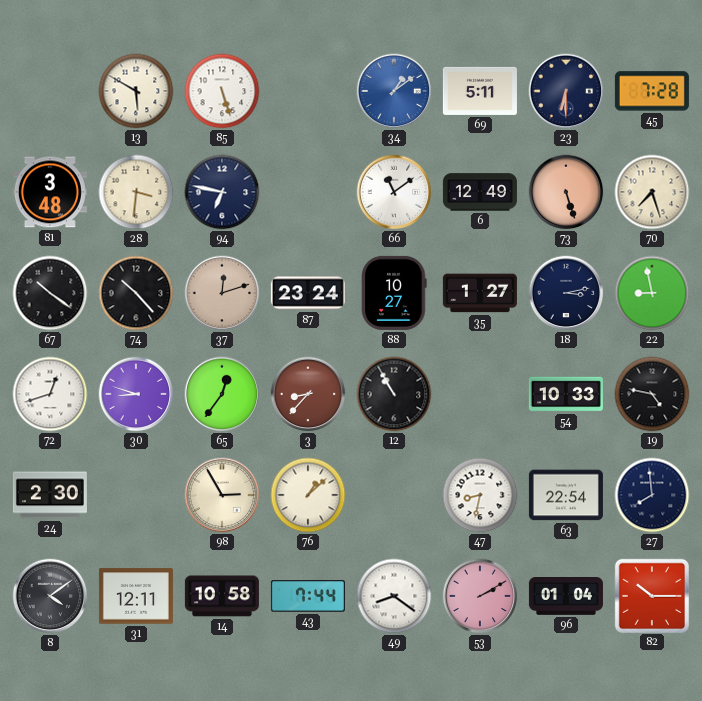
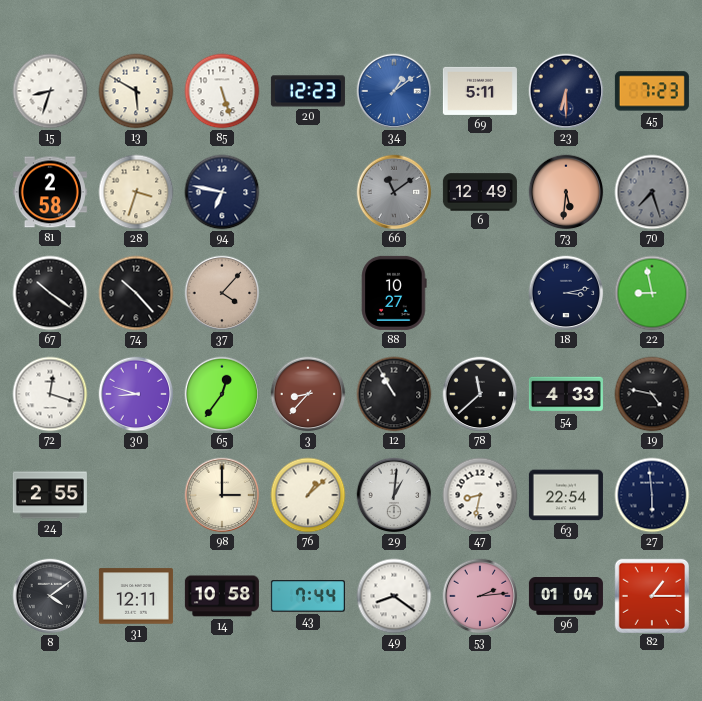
15: none -> 8:33
20: none -> 12:23
45: 7:28 -> 7:23
81: 3:48 -> 2:58
28: 3:31 -> 3:33
66 dial: white -> grey
73: 5:27 -> 5:31
70 dial: cream -> grey
37: 12:12 -> 4:07
87: 23:24 -> none
35: 1:27 -> none
72: 12:42 -> 12:18
78: none -> 11:38
54: 10:33 -> 4:33
24: 2:30 -> 2:55
98: 2:55 -> 3:00
29: none -> 1:01
27: 7:59 -> 5:59
53: 2:10 -> 2:14
82: 10:15 -> 1:15
